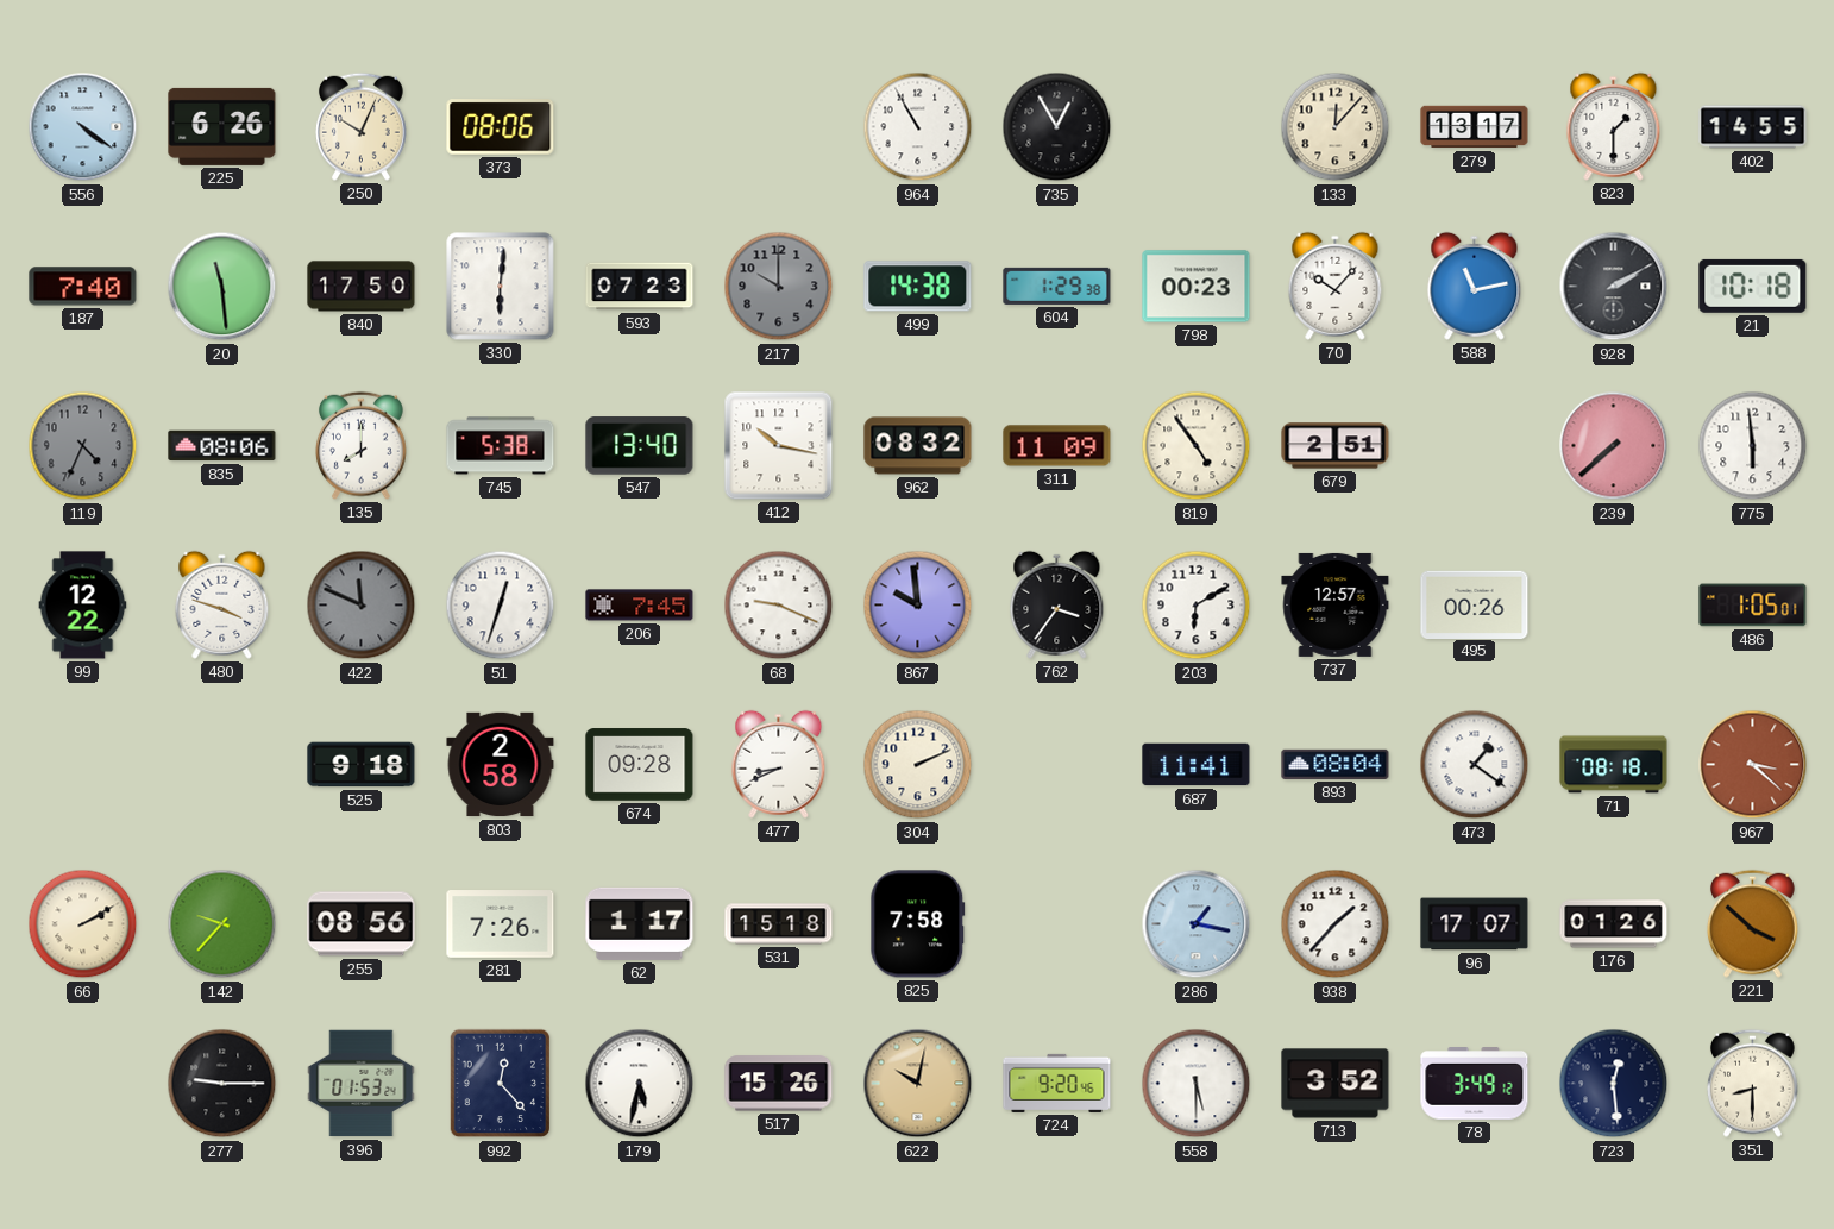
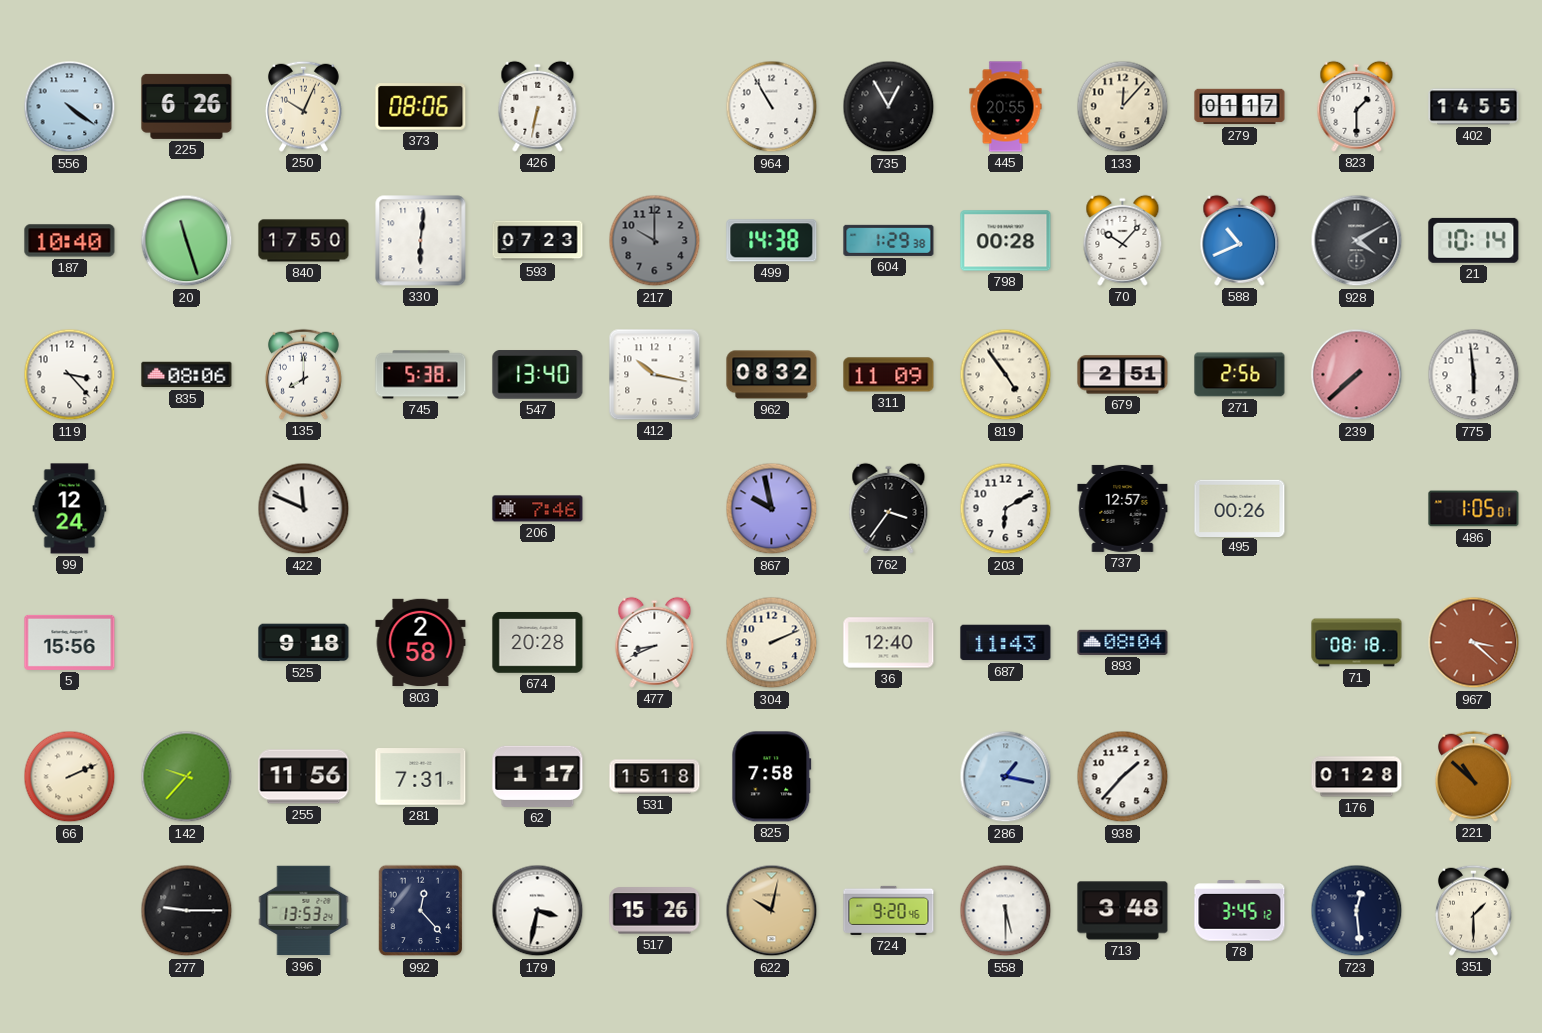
426: none -> 6:32
445: none -> 20:55
279: 13:17 -> 01:17
187: 7:40 -> 10:40
20: 11:29 -> 11:27
798: 00:23 -> 00:28
588: 11:13 -> 10:41
928: 2:10 -> 4:10
21: 10:18 -> 10:14
119: 4:34 -> 3:23
119 dial: grey -> white
271: none -> 2:56
99: 12:22 -> 12:24
480: 3:48 -> none
422 dial: grey -> white
51: 12:33 -> none
206: 7:45 -> 7:46
68: 9:19 -> none
867: 9:59 -> 9:58
5: none -> 15:56
674: 09:28 -> 20:28
36: none -> 12:40
687: 11:41 -> 11:43
473: 1:21 -> none
66: 2:10 -> 2:11
255: 08:56 -> 11:56
281: 7:26 -> 7:31
96: 17:07 -> none
176: 01:26 -> 01:28
221: 3:52 -> 10:52
396: 01:53 -> 13:53
179: 5:32 -> 3:32
713: 3:52 -> 3:48
78: 3:49 -> 3:45
351: 8:30 -> 1:30
